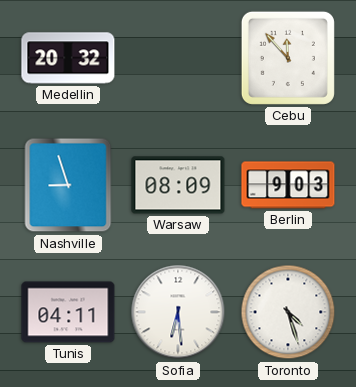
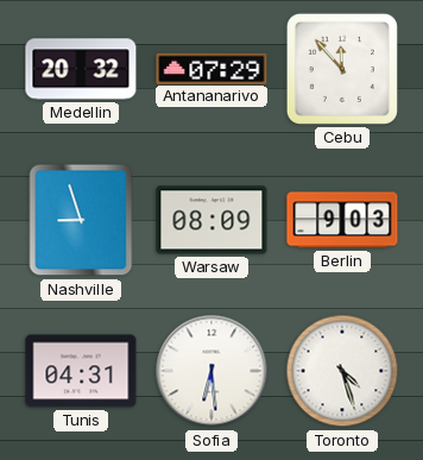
Antananarivo: none -> 07:29
Tunis: 04:11 -> 04:31
